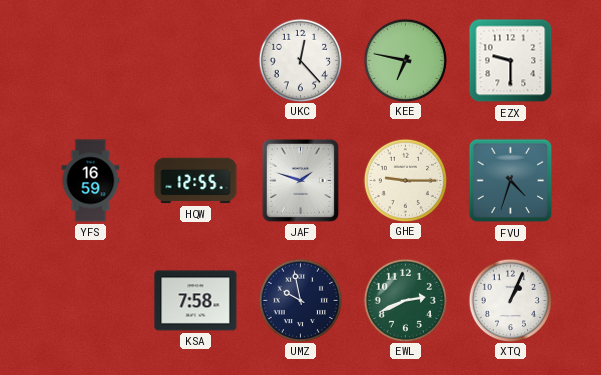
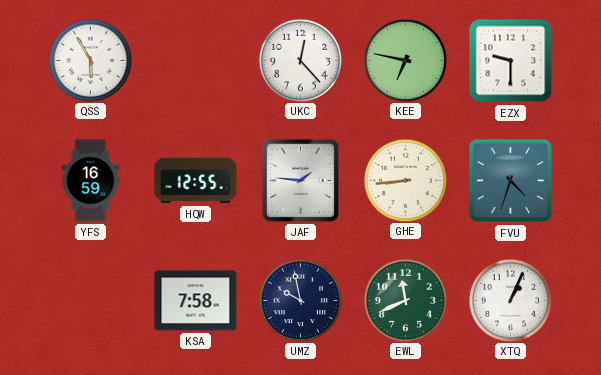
QSS: none -> 5:55
JAF: 1:48 -> 1:46
GHE: 9:15 -> 8:44
EWL: 2:41 -> 11:41
